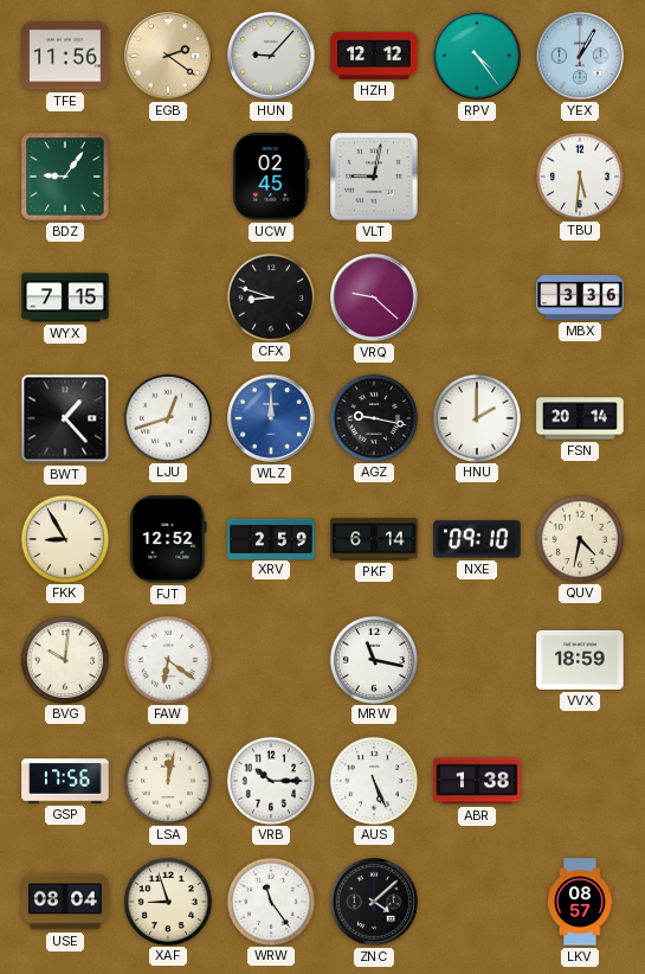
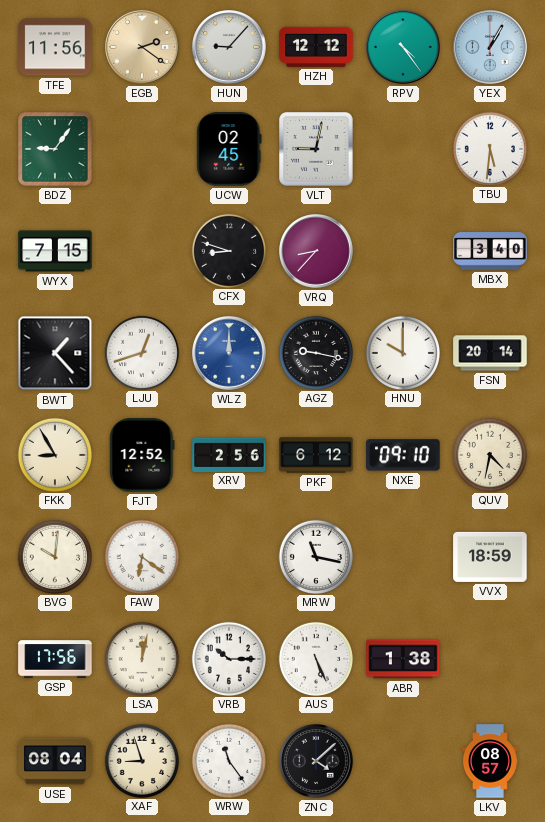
VRQ: 9:22 -> 8:37
MBX: 3:36 -> 3:40
HNU: 2:00 -> 10:00
XRV: 2:59 -> 2:56
PKF: 6:14 -> 6:12
